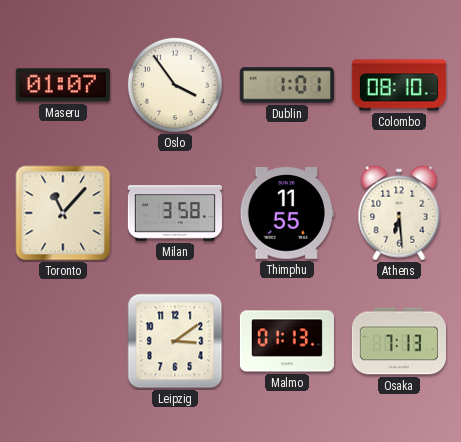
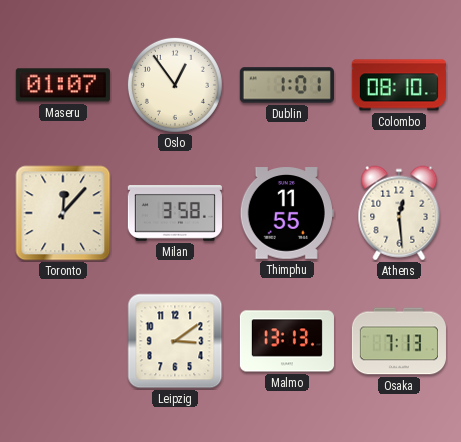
Oslo: 3:54 -> 12:54
Toronto: 11:07 -> 12:07
Athens: 6:29 -> 12:29
Malmo: 01:13 -> 13:13
